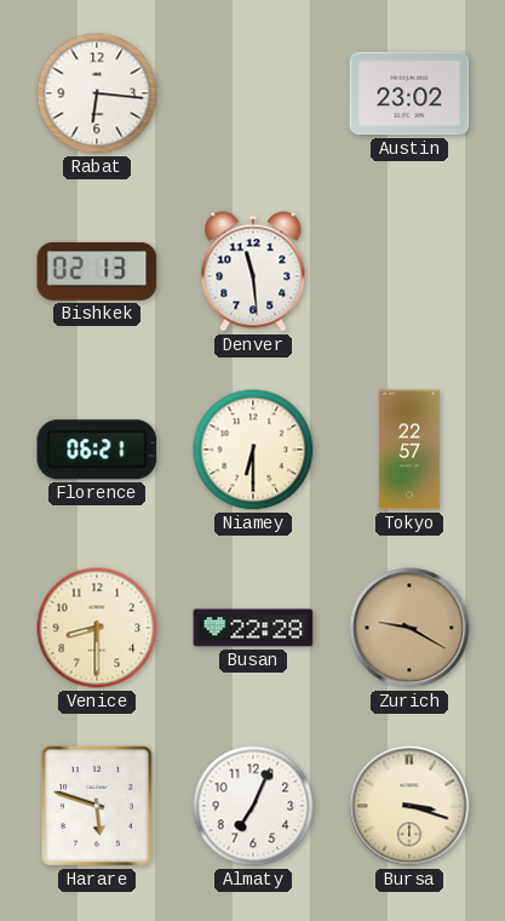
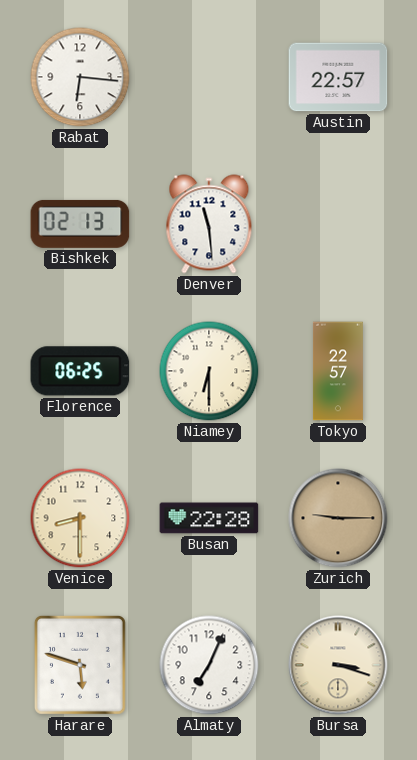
Austin: 23:02 -> 22:57
Florence: 06:21 -> 06:25
Zurich: 9:20 -> 9:15
